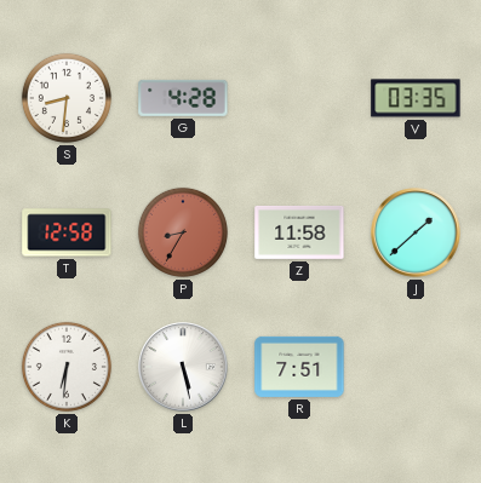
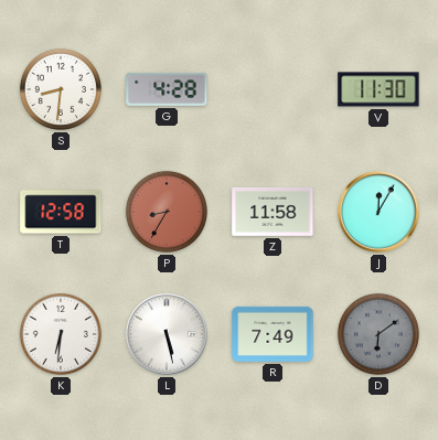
V: 03:35 -> 11:30
J: 1:38 -> 12:05
R: 7:51 -> 7:49
D: none -> 6:09
